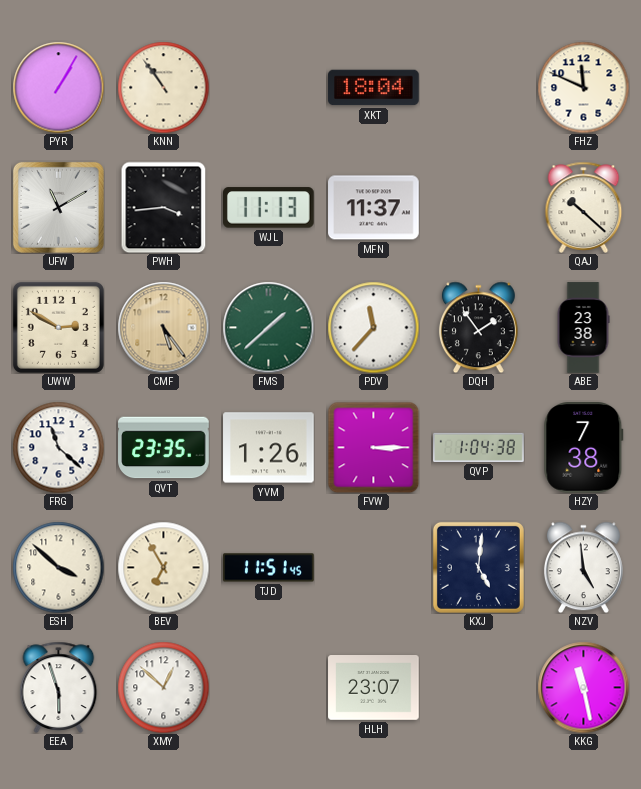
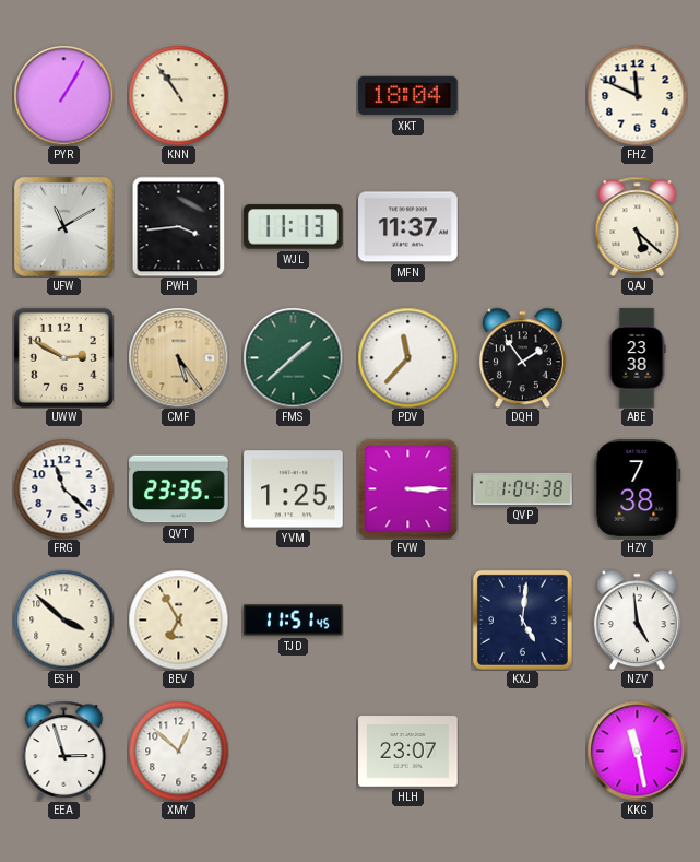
QAJ: 10:22 -> 5:22
YVM: 1:26 -> 1:25
EEA: 5:57 -> 2:57
